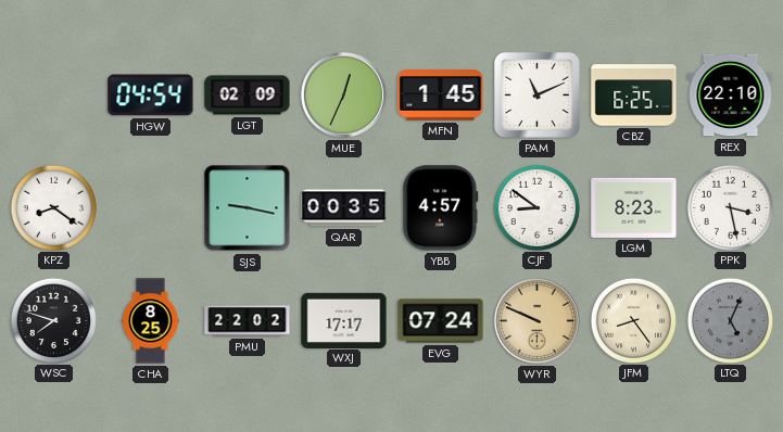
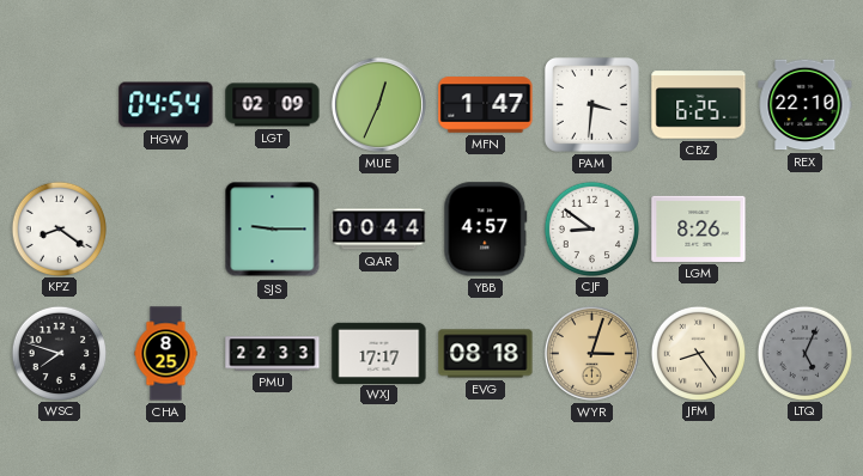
MFN: 1:45 -> 1:47
PAM: 11:11 -> 3:31
SJS: 9:17 -> 9:15
QAR: 00:35 -> 00:44
LGM: 8:23 -> 8:26
PPK: 3:28 -> none
PMU: 22:02 -> 22:33
EVG: 07:24 -> 08:18
WYR: 9:49 -> 3:03
